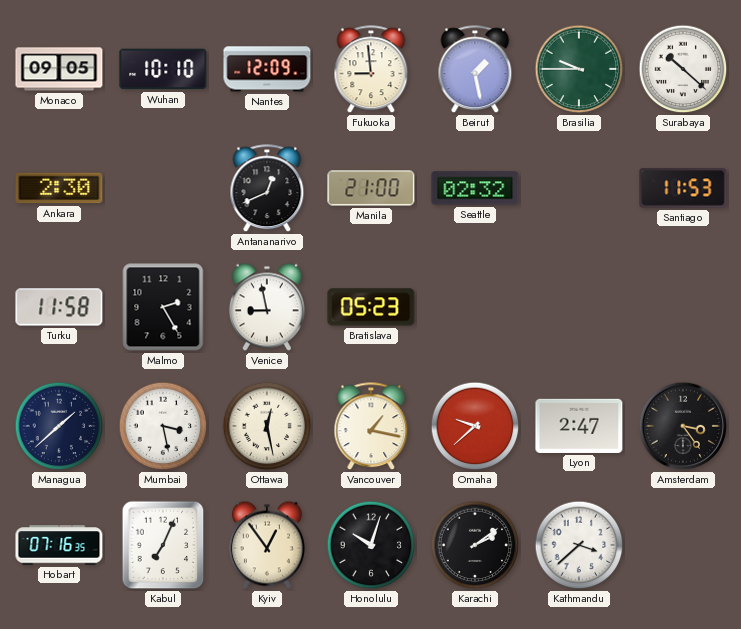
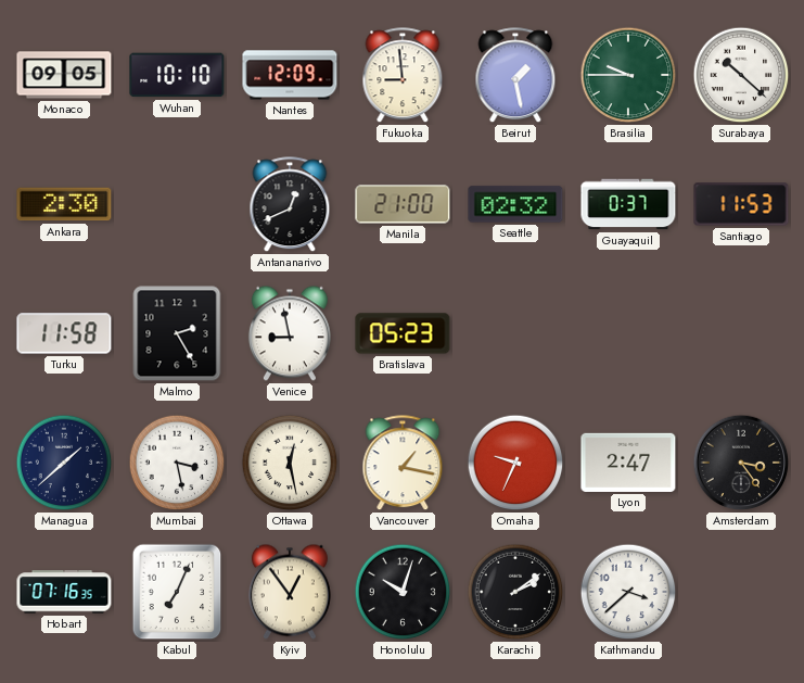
Guayaquil: none -> 0:37
Omaha: 9:38 -> 9:34
